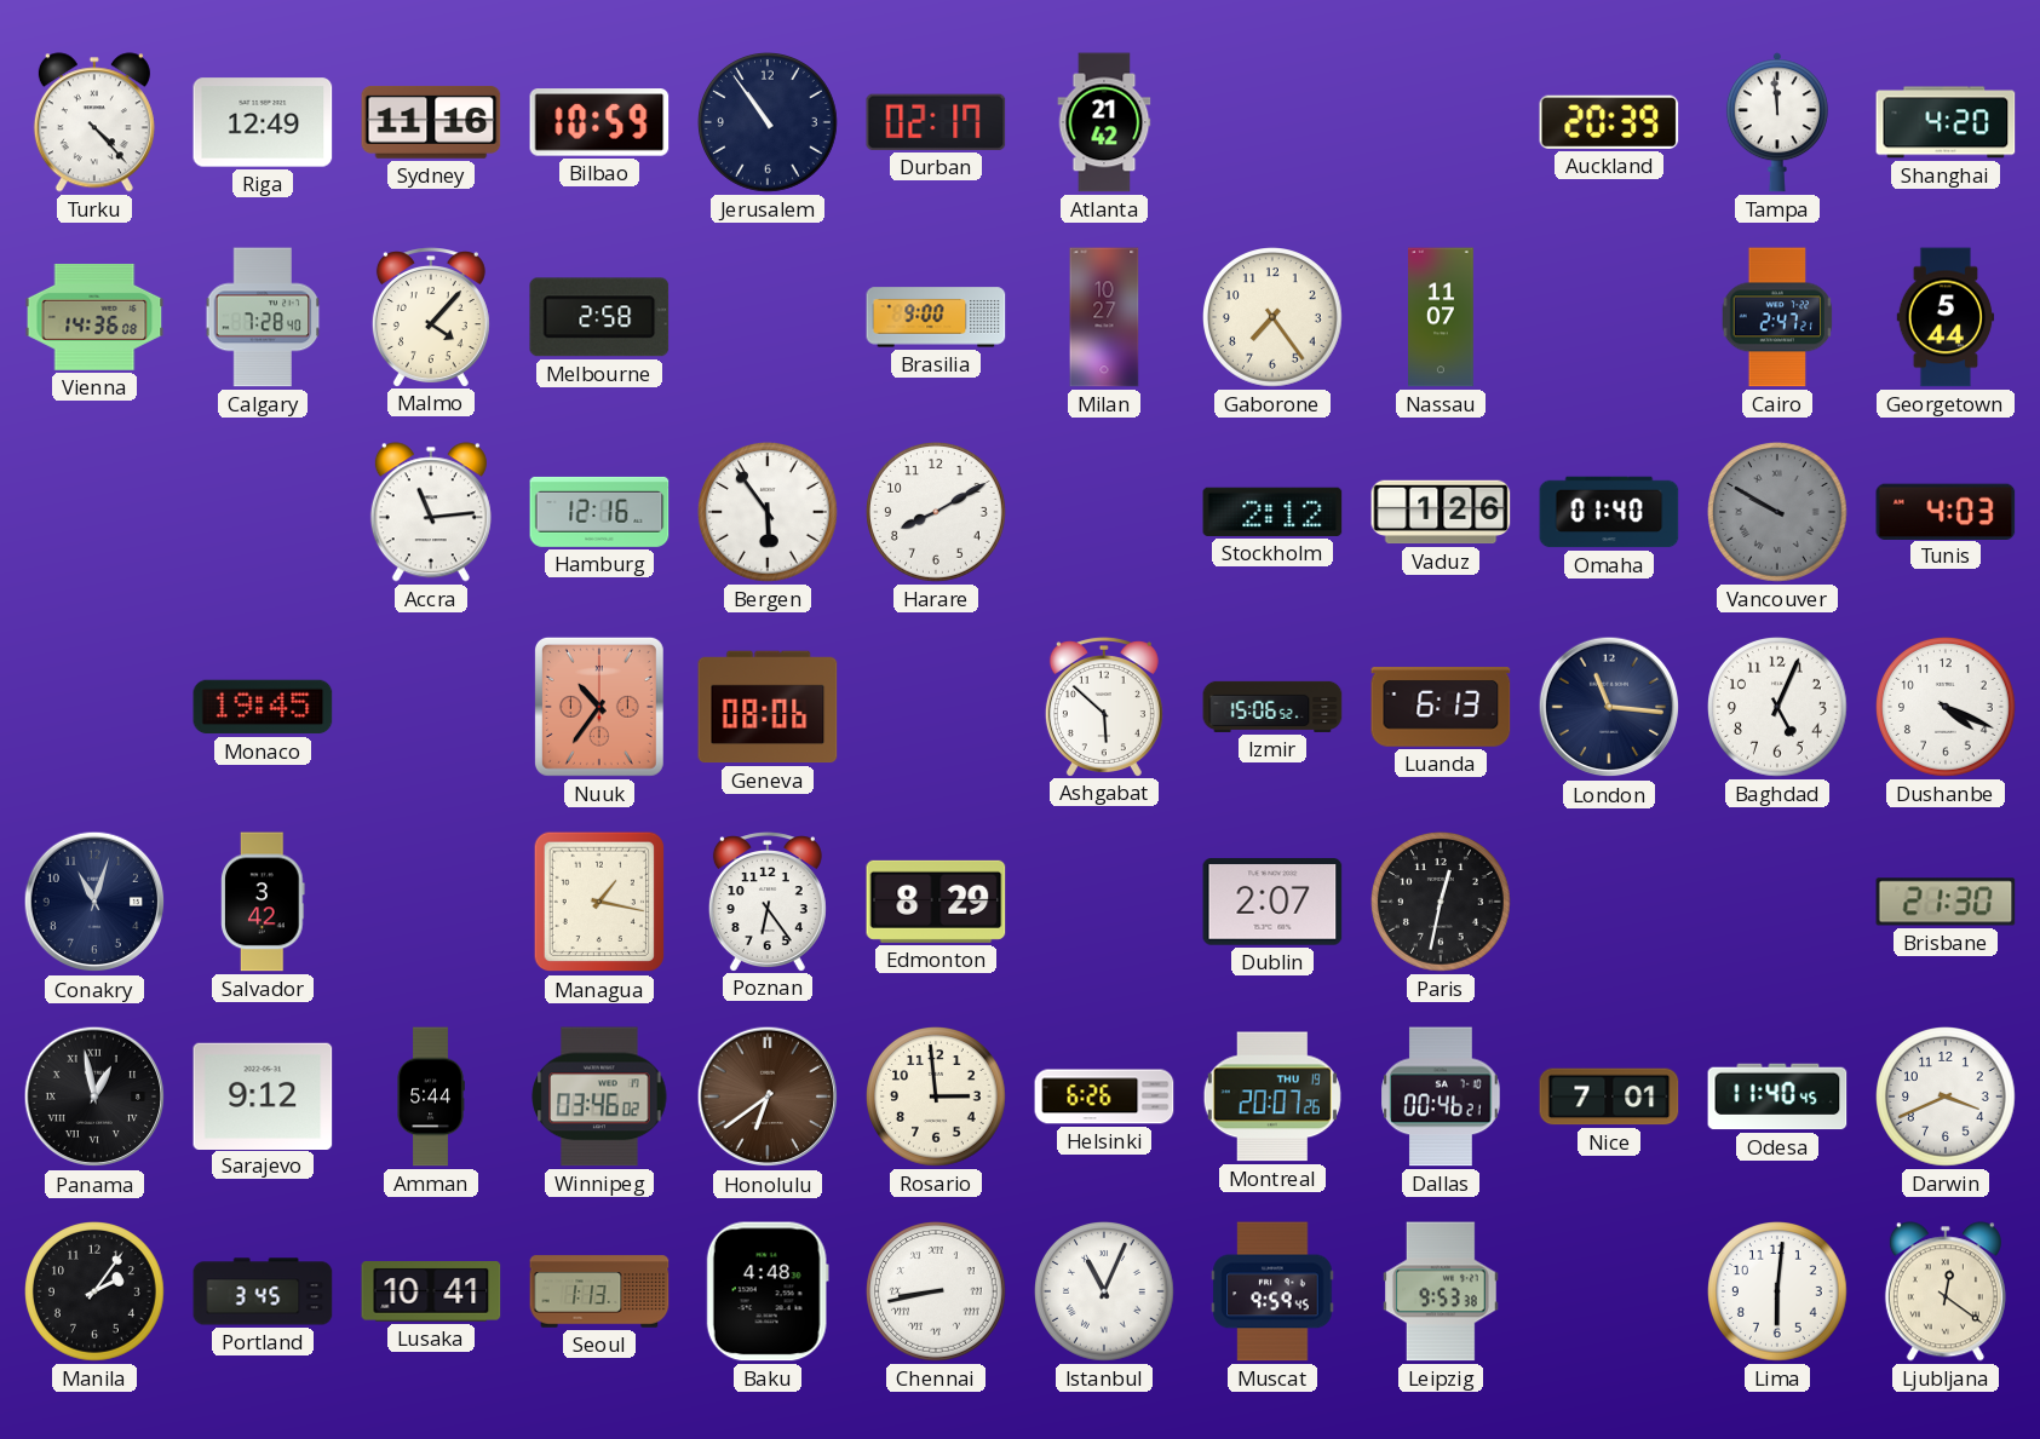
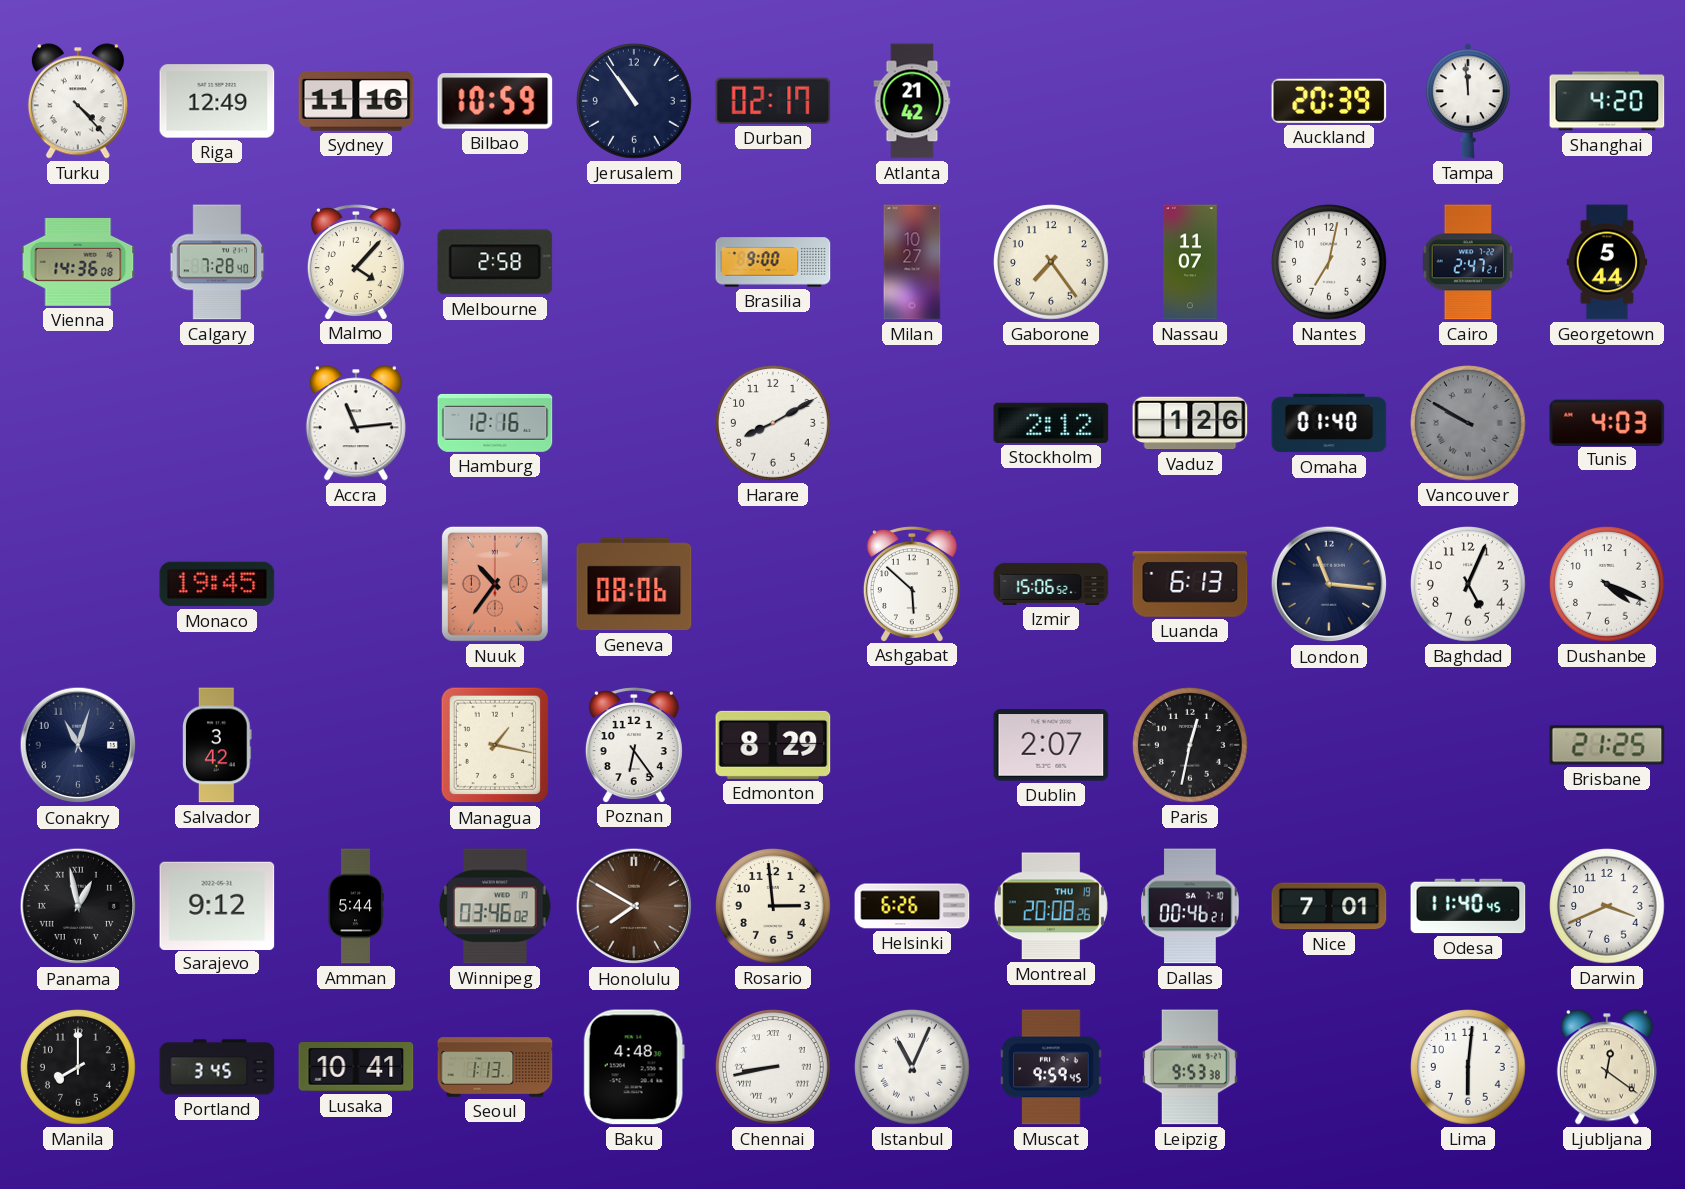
Nantes: none -> 7:02
Bergen: 5:54 -> none
Brisbane: 21:30 -> 21:25
Honolulu: 6:39 -> 7:50
Montreal: 20:07 -> 20:08
Manila: 2:06 -> 8:00
